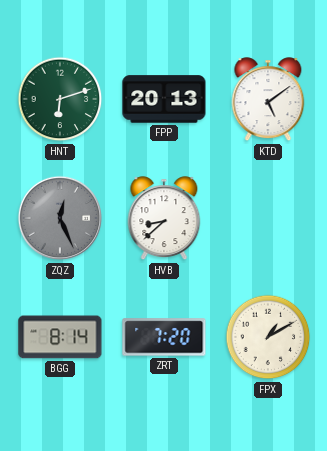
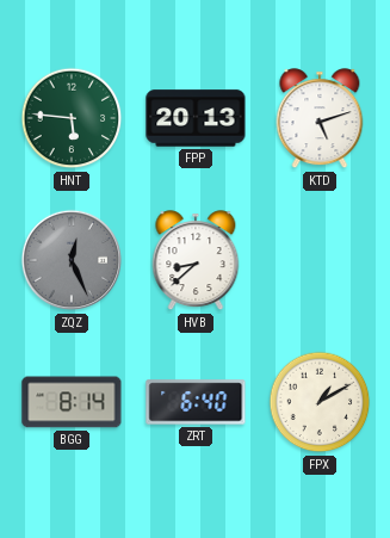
HNT: 6:12 -> 5:46
KTD: 5:09 -> 5:12
ZRT: 7:20 -> 6:40
